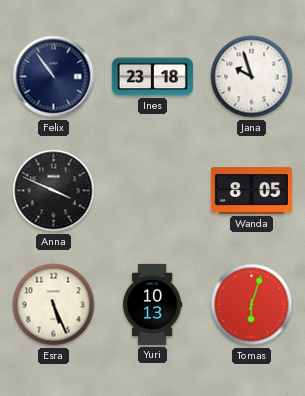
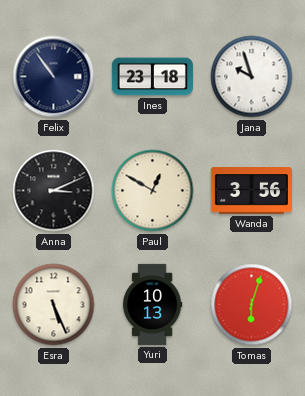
Anna: 3:49 -> 3:11
Paul: none -> 12:50
Wanda: 8:05 -> 3:56
